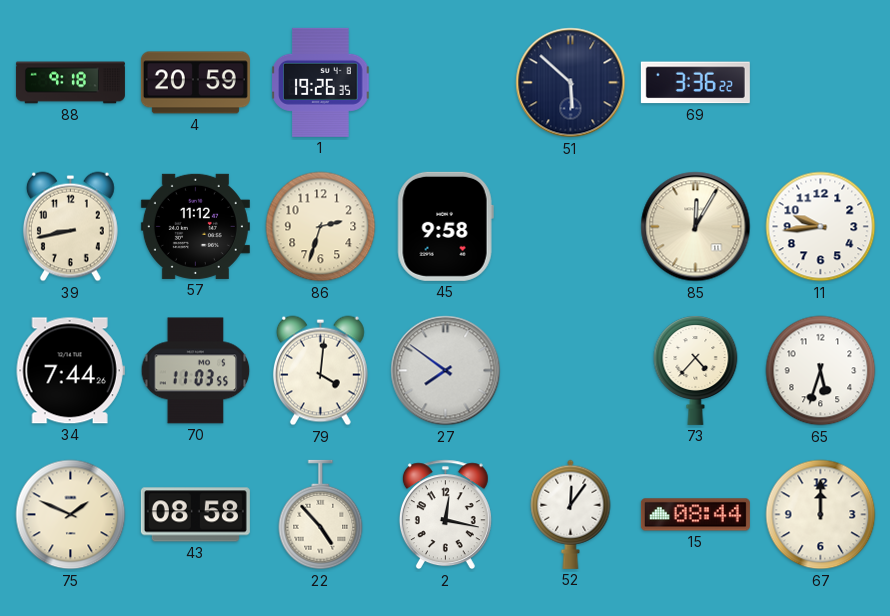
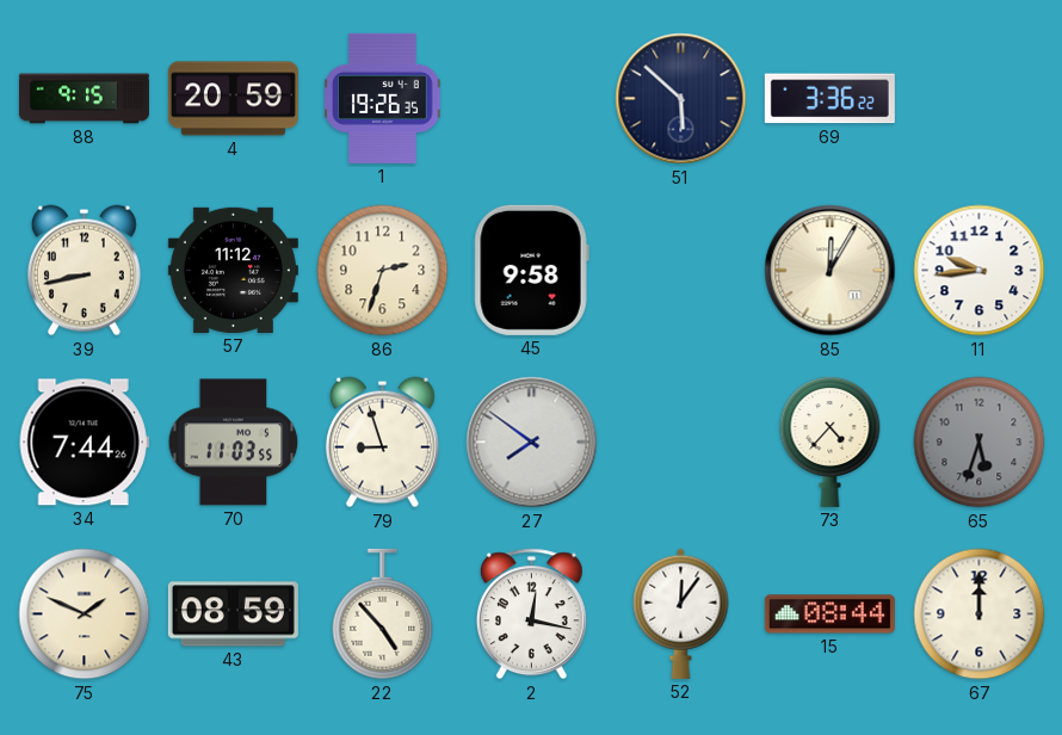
88: 9:18 -> 9:15
79: 4:01 -> 8:57
65 dial: white -> grey
43: 08:58 -> 08:59
